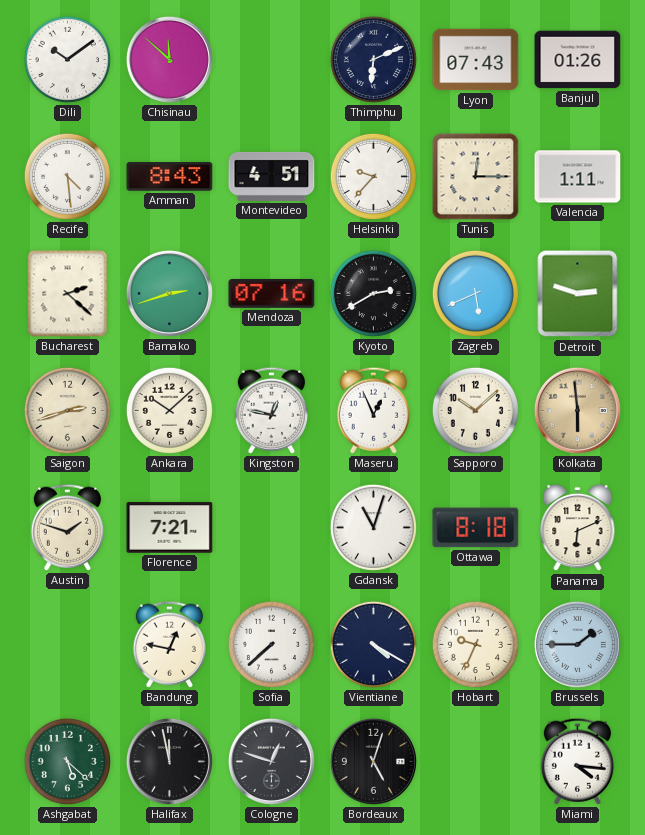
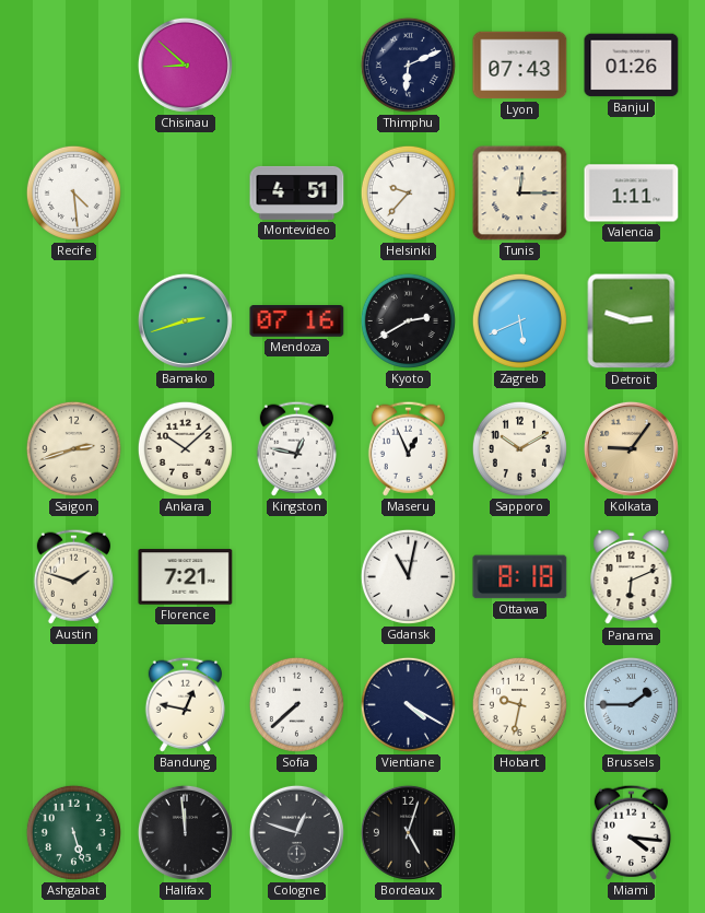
Dili: 10:09 -> none
Chisinau: 11:52 -> 8:52
Amman: 8:43 -> none
Bucharest: 2:22 -> none
Sapporo: 10:08 -> 10:10
Kolkata: 5:59 -> 9:06
Gdansk: 11:03 -> 11:02
Hobart: 9:34 -> 9:32
Ashgabat: 5:22 -> 5:27
Halifax: 11:58 -> 11:59
